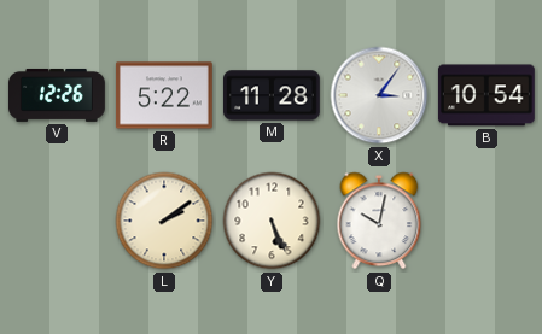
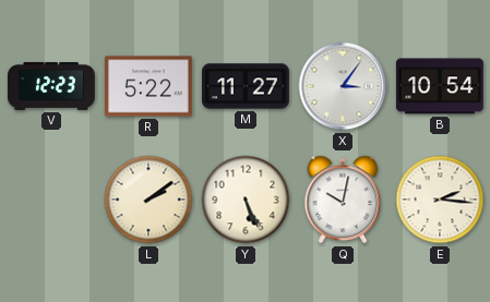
V: 12:26 -> 12:23
M: 11:28 -> 11:27
E: none -> 2:16
